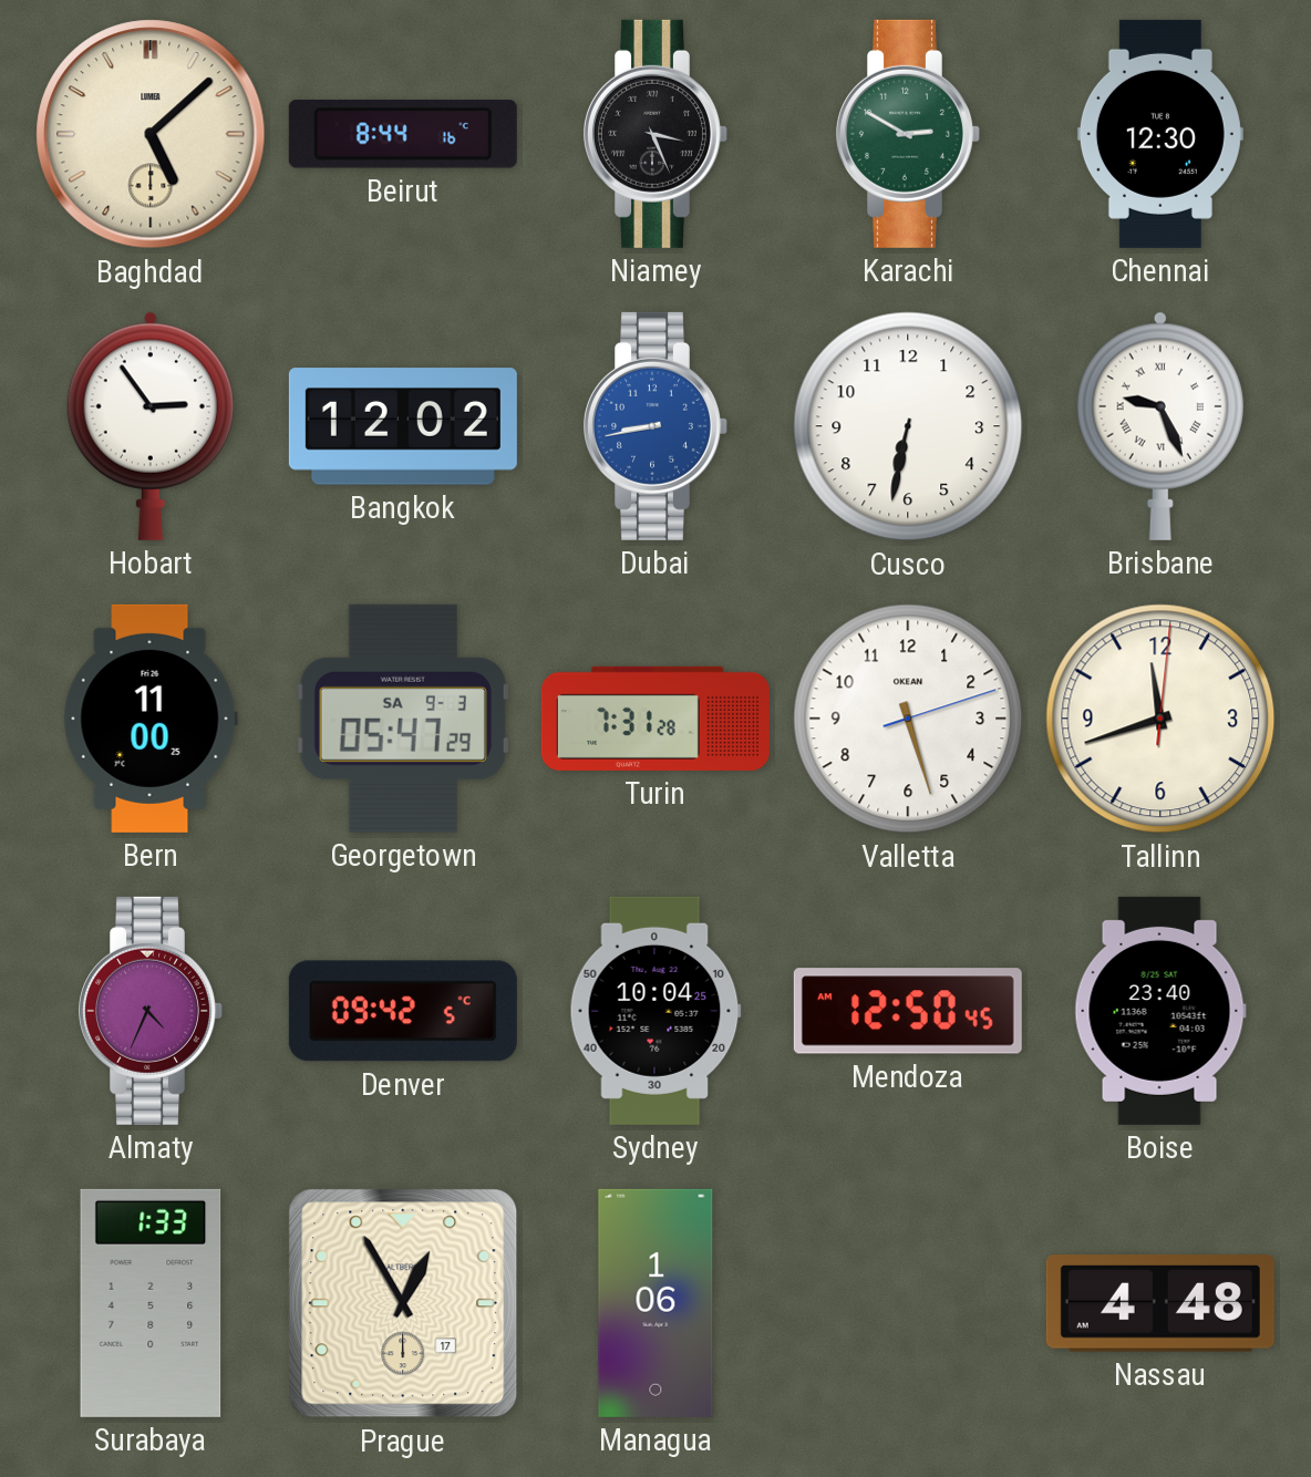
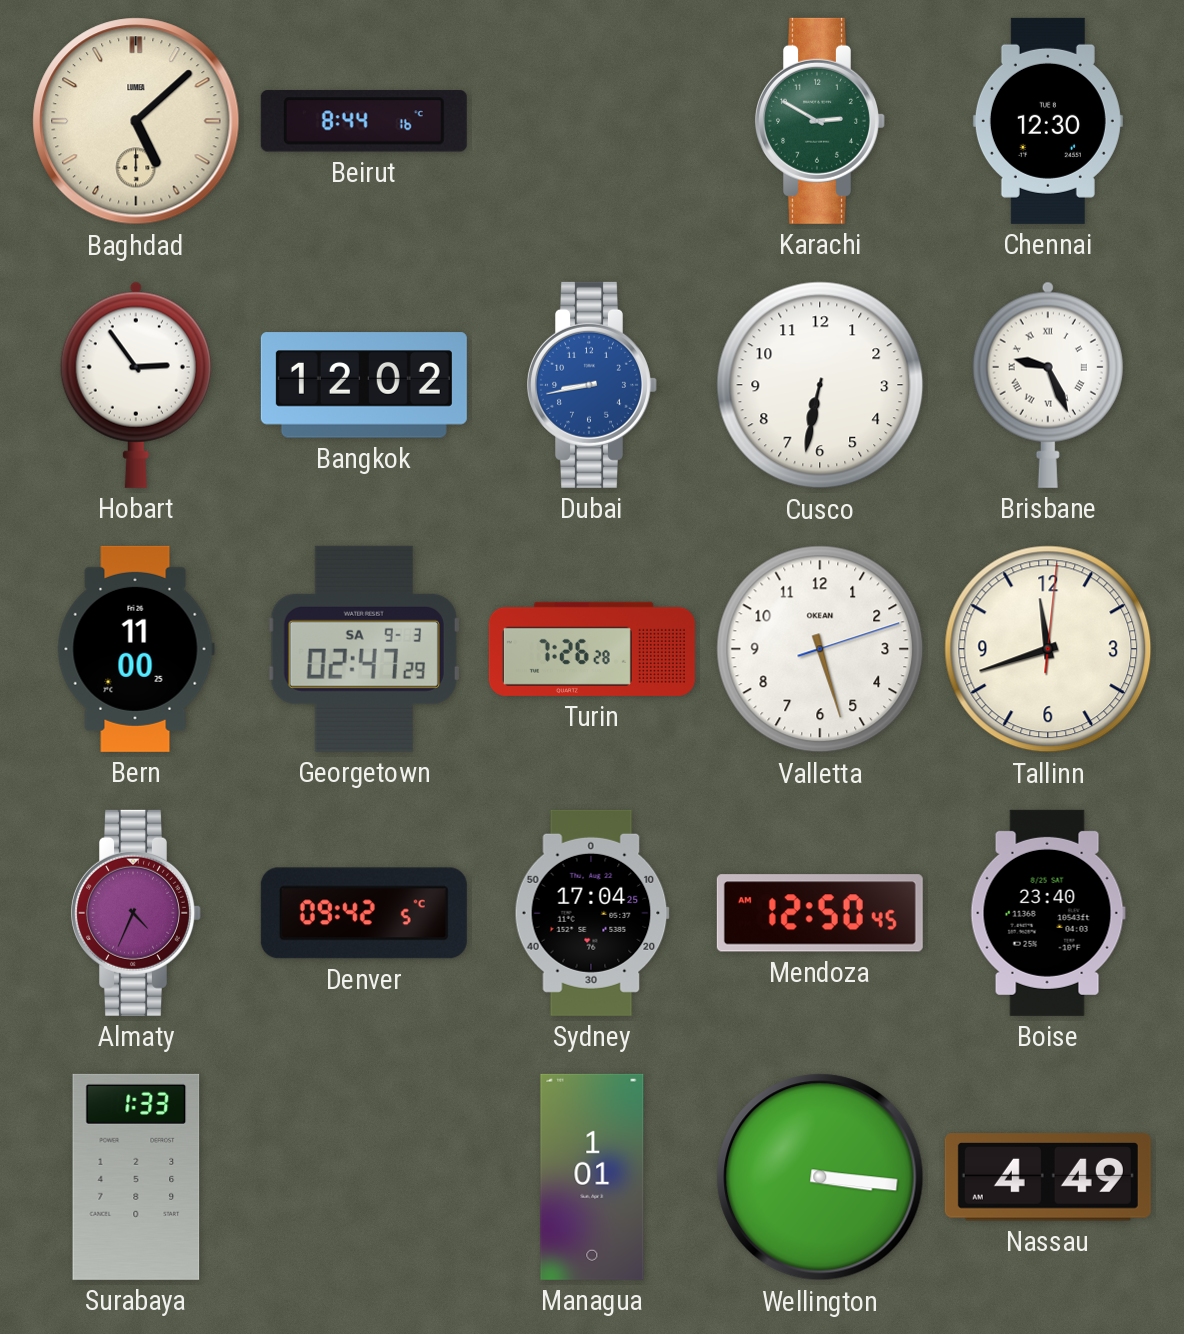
Niamey: 3:26 -> none
Georgetown: 05:47 -> 02:47
Turin: 7:31 -> 7:26
Sydney: 10:04 -> 17:04
Prague: 12:55 -> none
Managua: 1:06 -> 1:01
Wellington: none -> 3:16
Nassau: 4:48 -> 4:49
